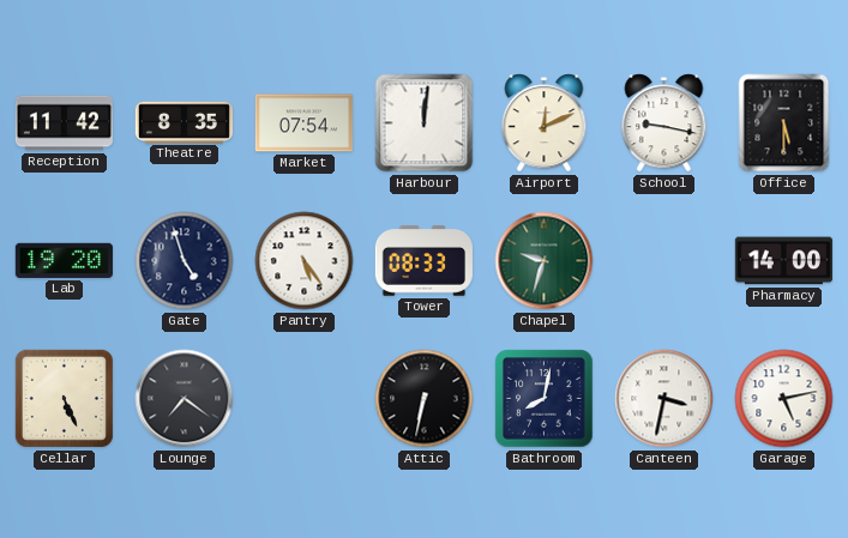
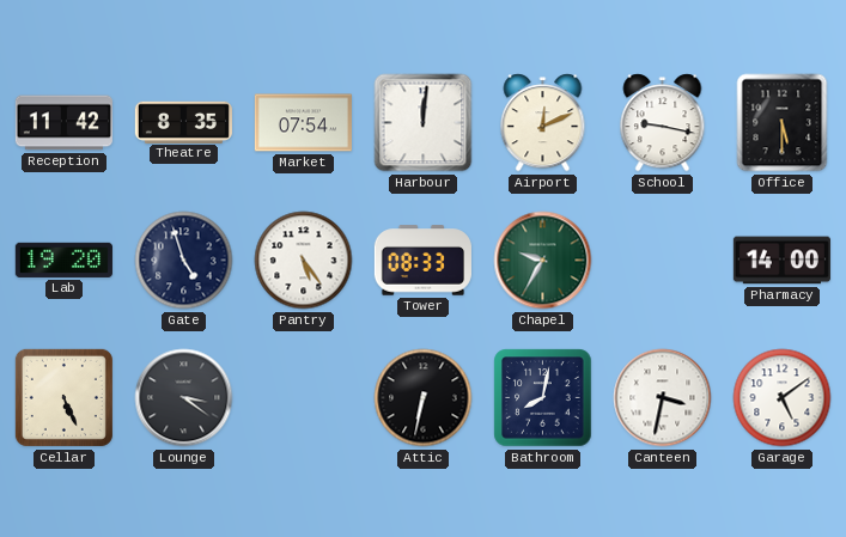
Chapel: 9:33 -> 9:35
Lounge: 7:21 -> 3:21
Garage: 5:13 -> 5:09
